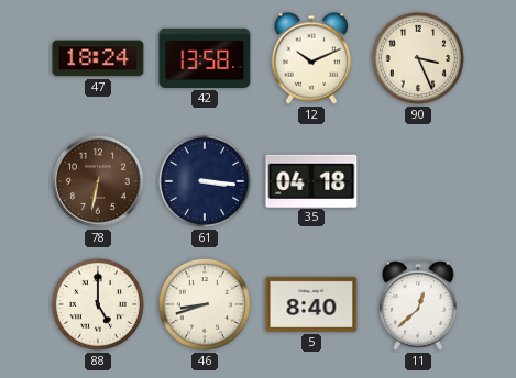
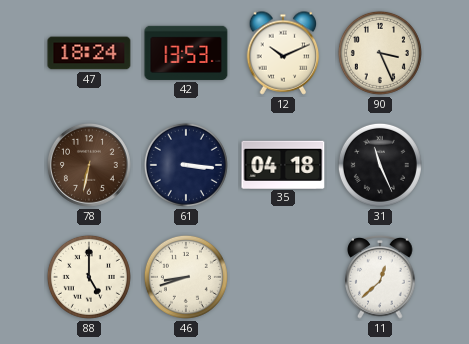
42: 13:58 -> 13:53
31: none -> 11:26
5: 8:40 -> none
